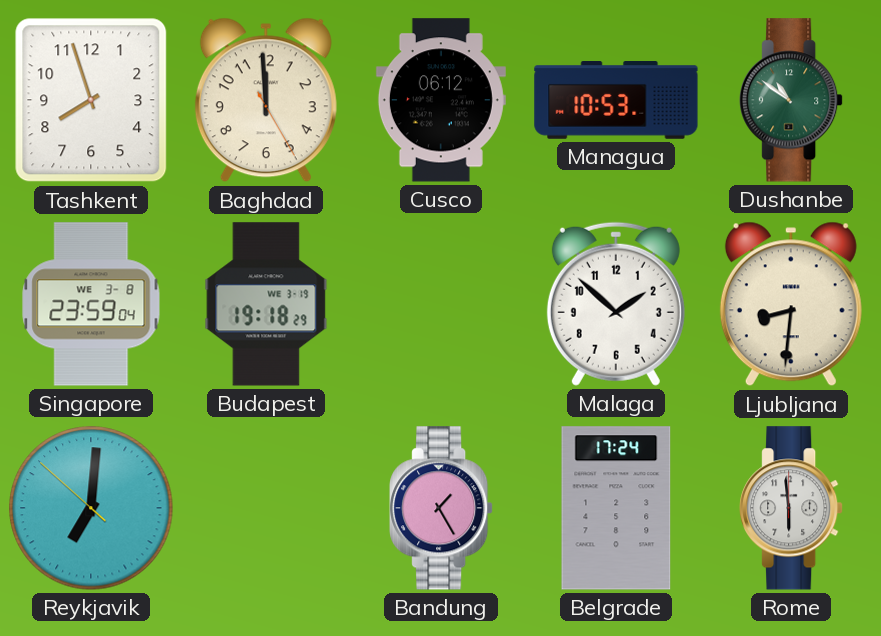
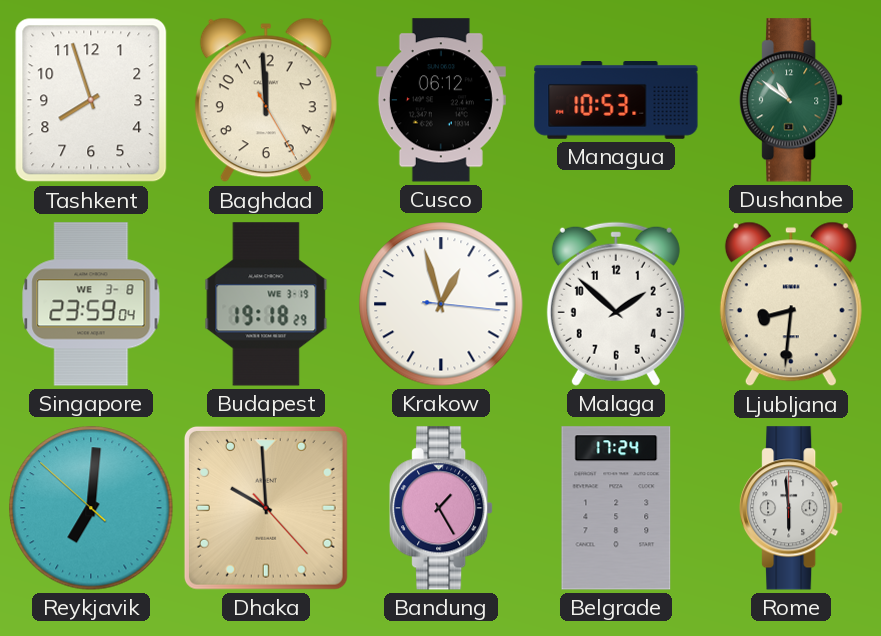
Krakow: none -> 12:57
Dhaka: none -> 9:59
